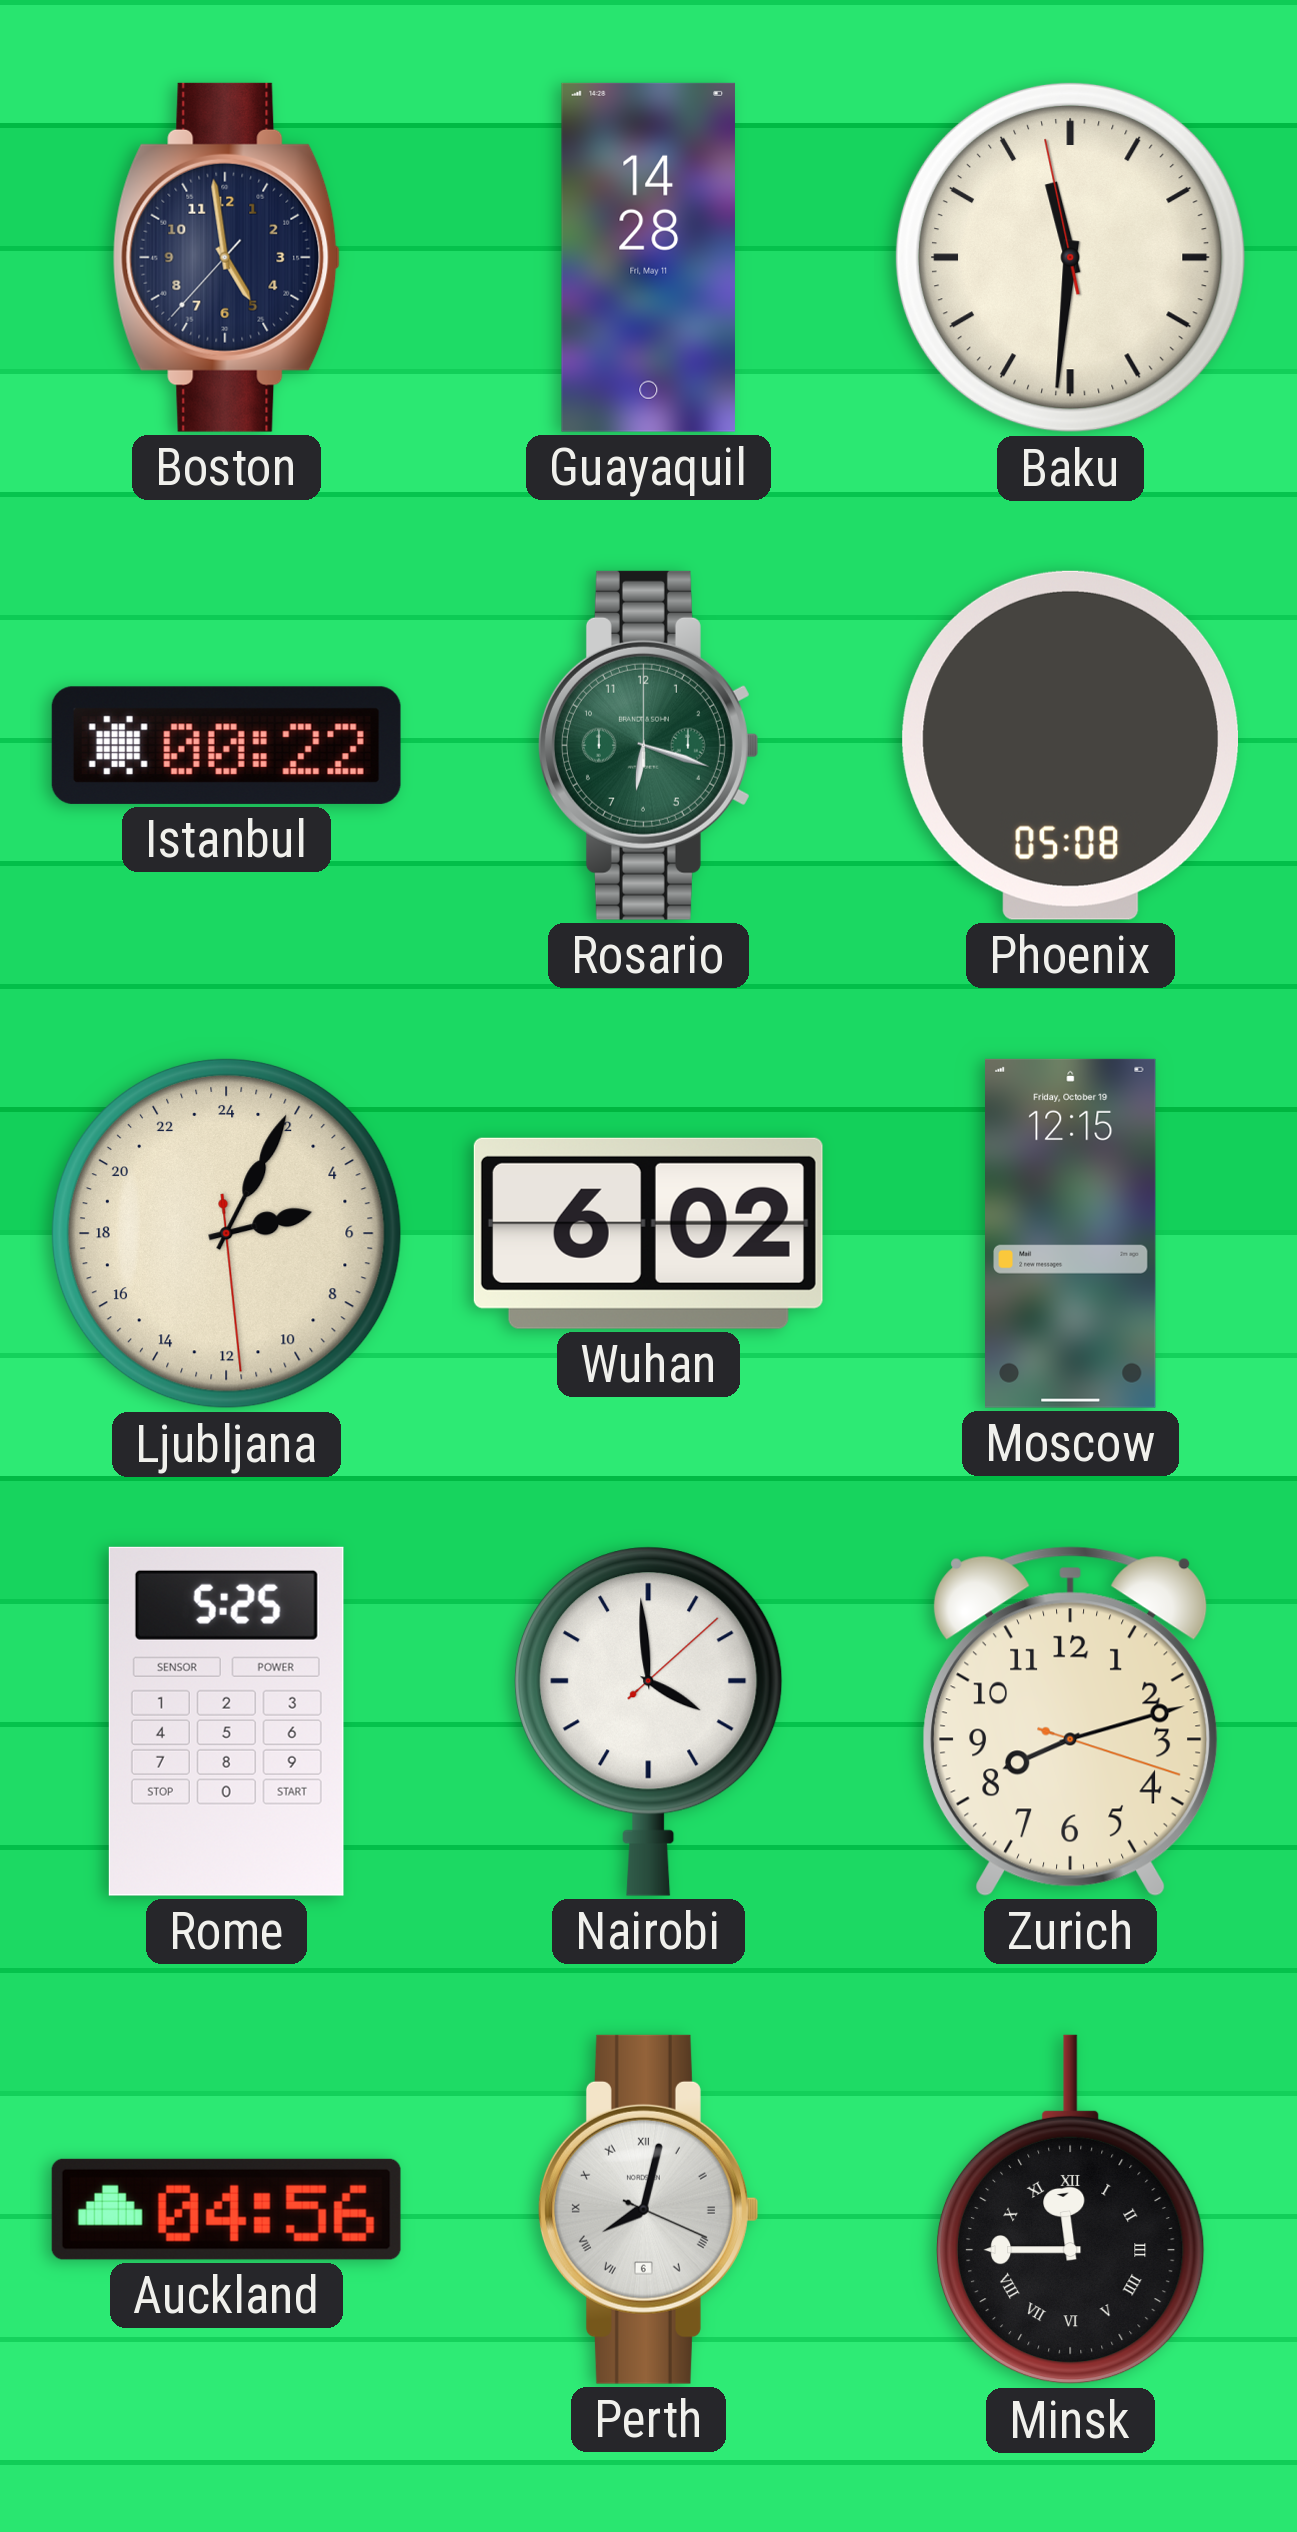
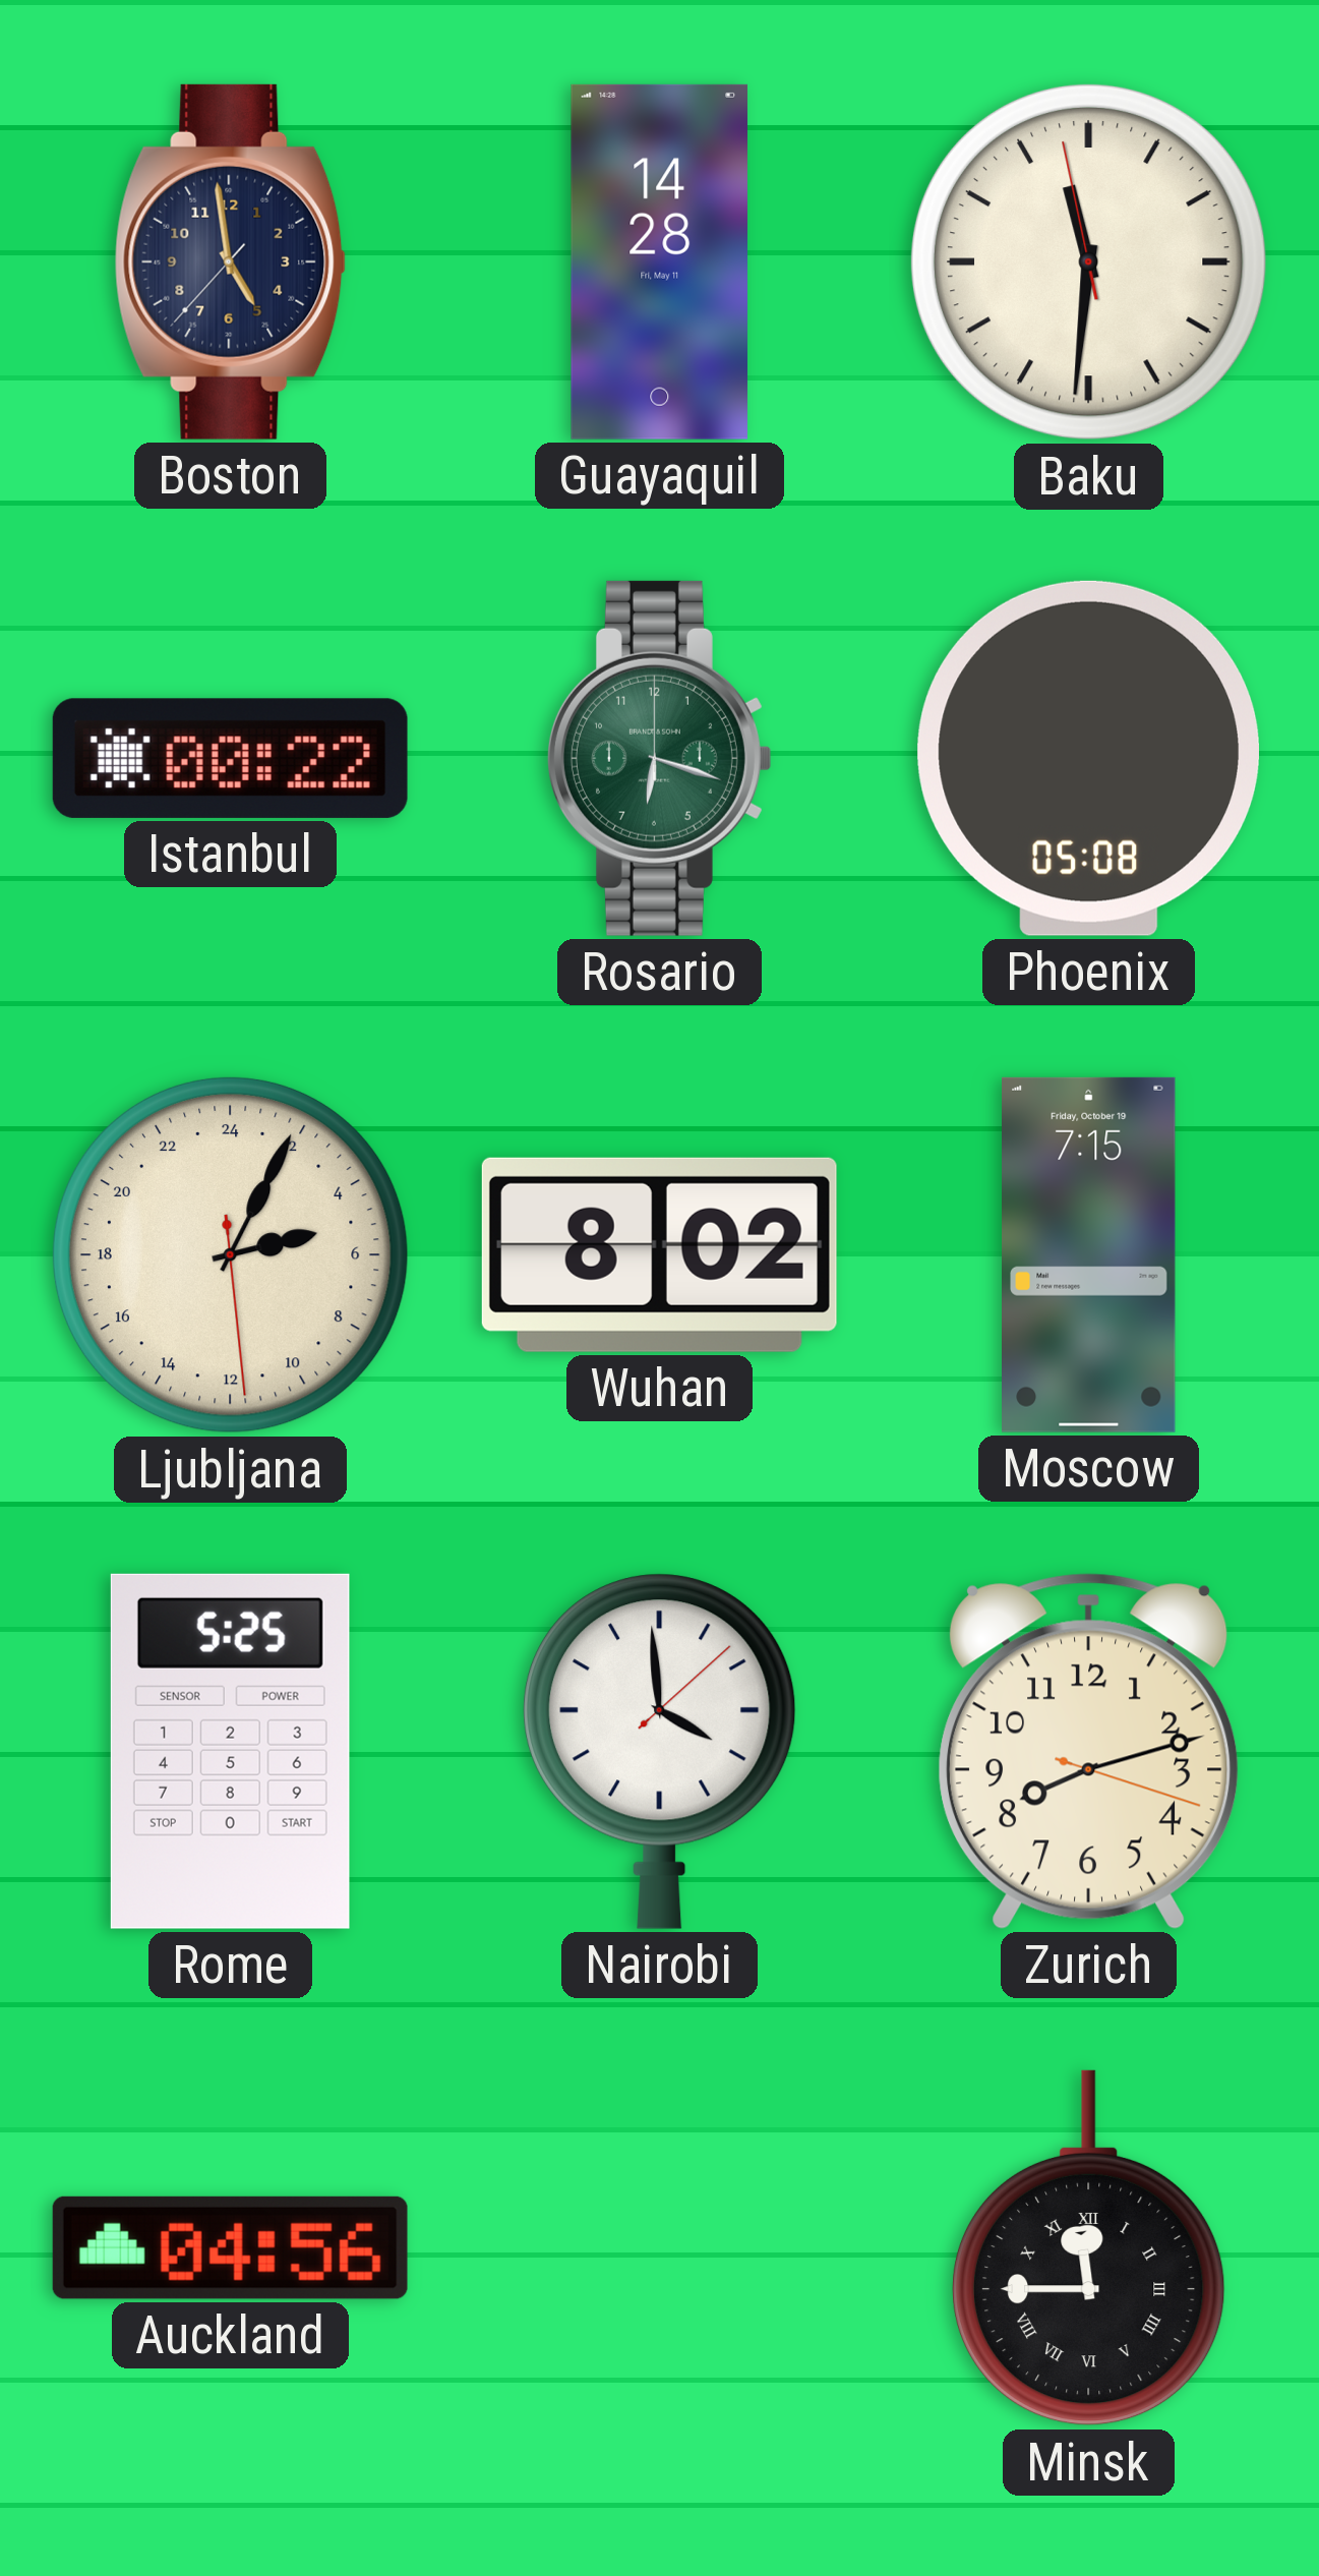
Wuhan: 6:02 -> 8:02
Moscow: 12:15 -> 7:15
Perth: 8:02 -> none
